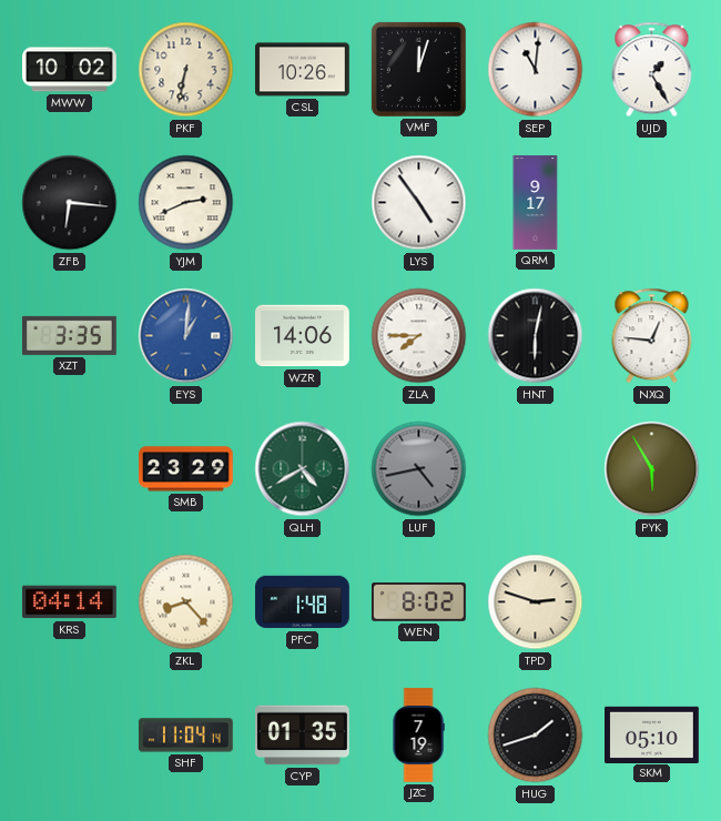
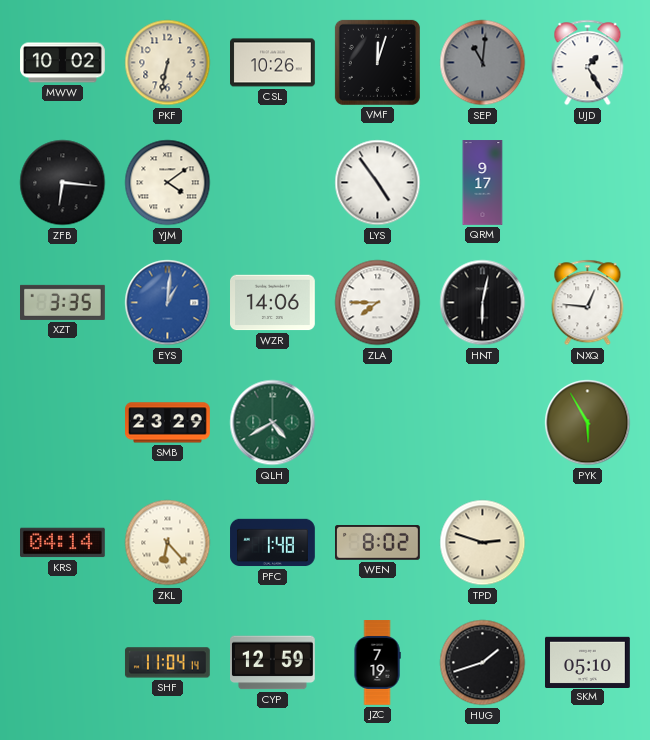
SEP dial: white -> grey
YJM: 2:41 -> 4:09
LUF: 4:43 -> none
ZKL: 8:23 -> 6:23
CYP: 01:35 -> 12:59
